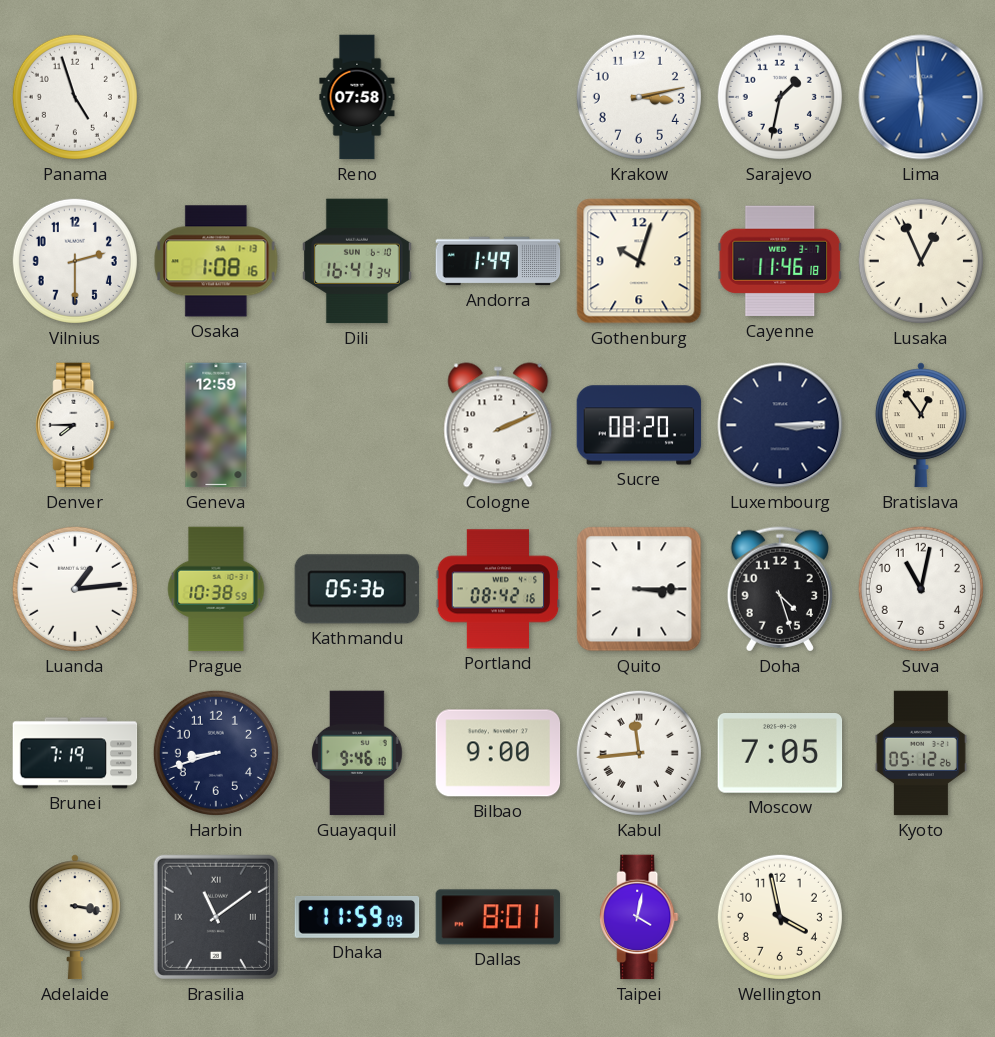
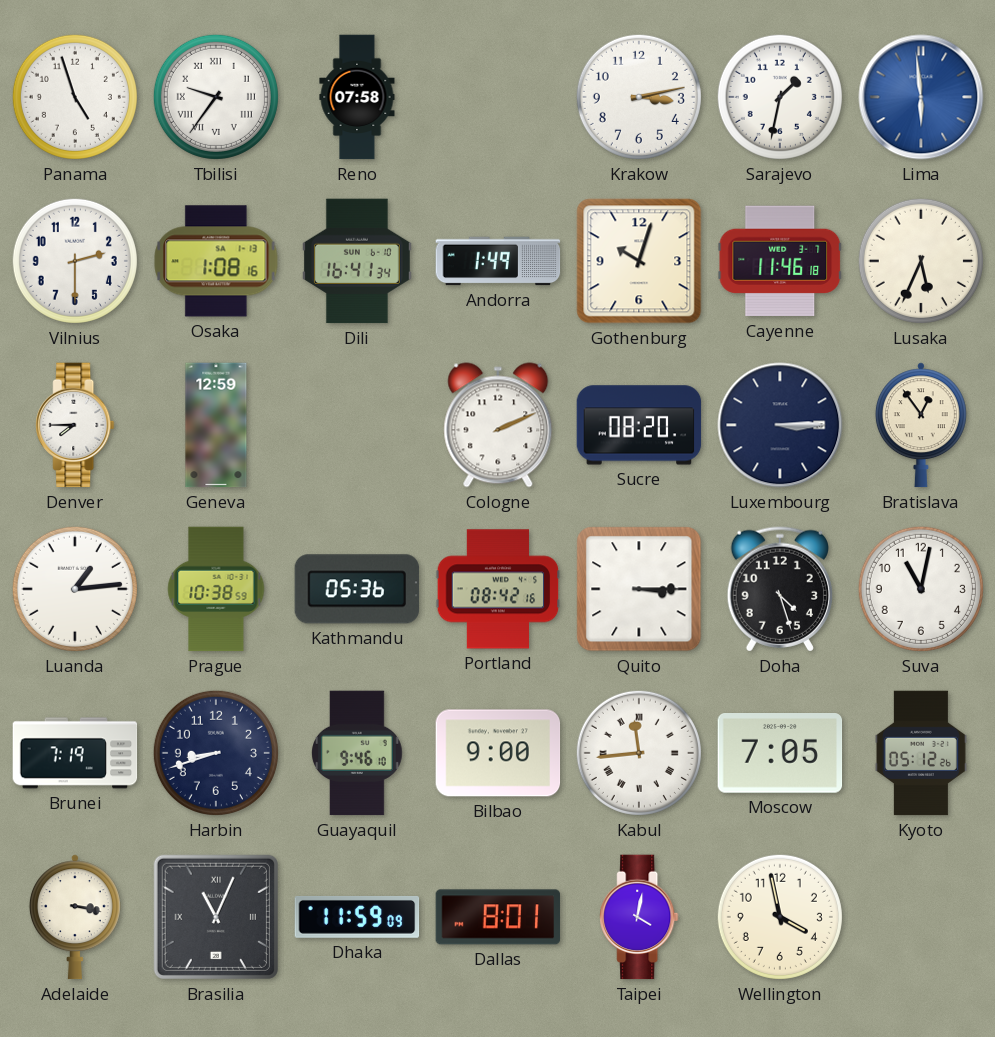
Tbilisi: none -> 9:36
Lusaka: 12:56 -> 5:34
Brasilia: 11:09 -> 11:04
